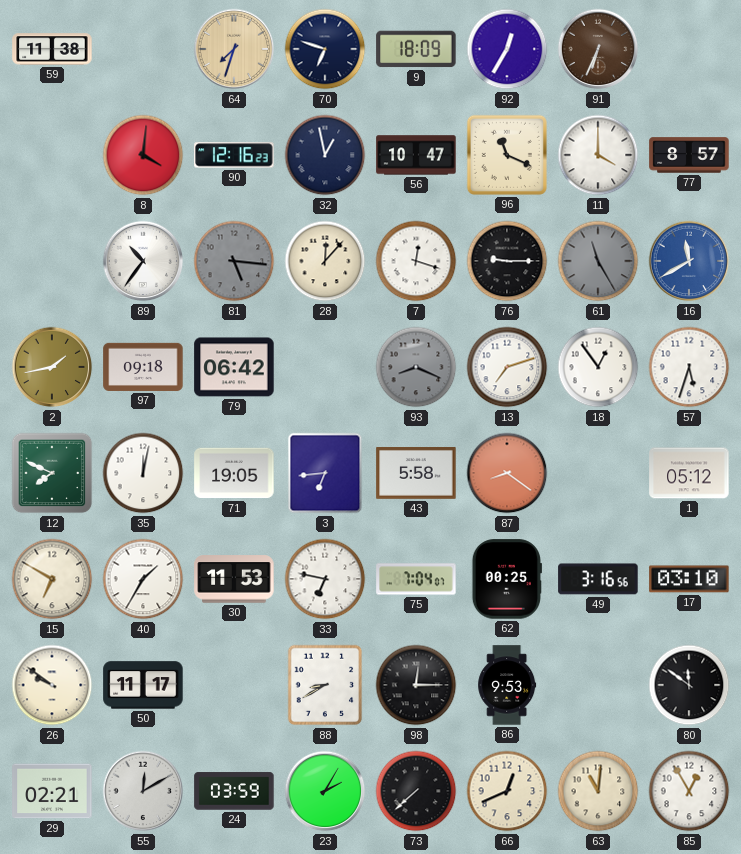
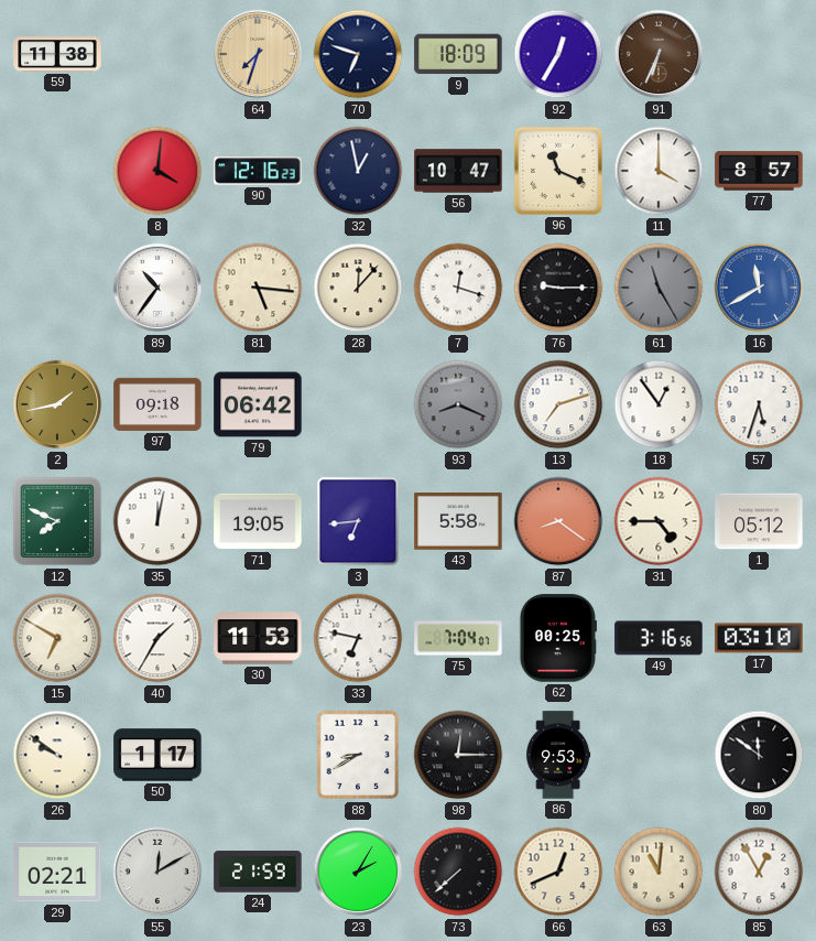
81 dial: grey -> cream
31: none -> 4:45
50: 11:17 -> 1:17
24: 03:59 -> 21:59
